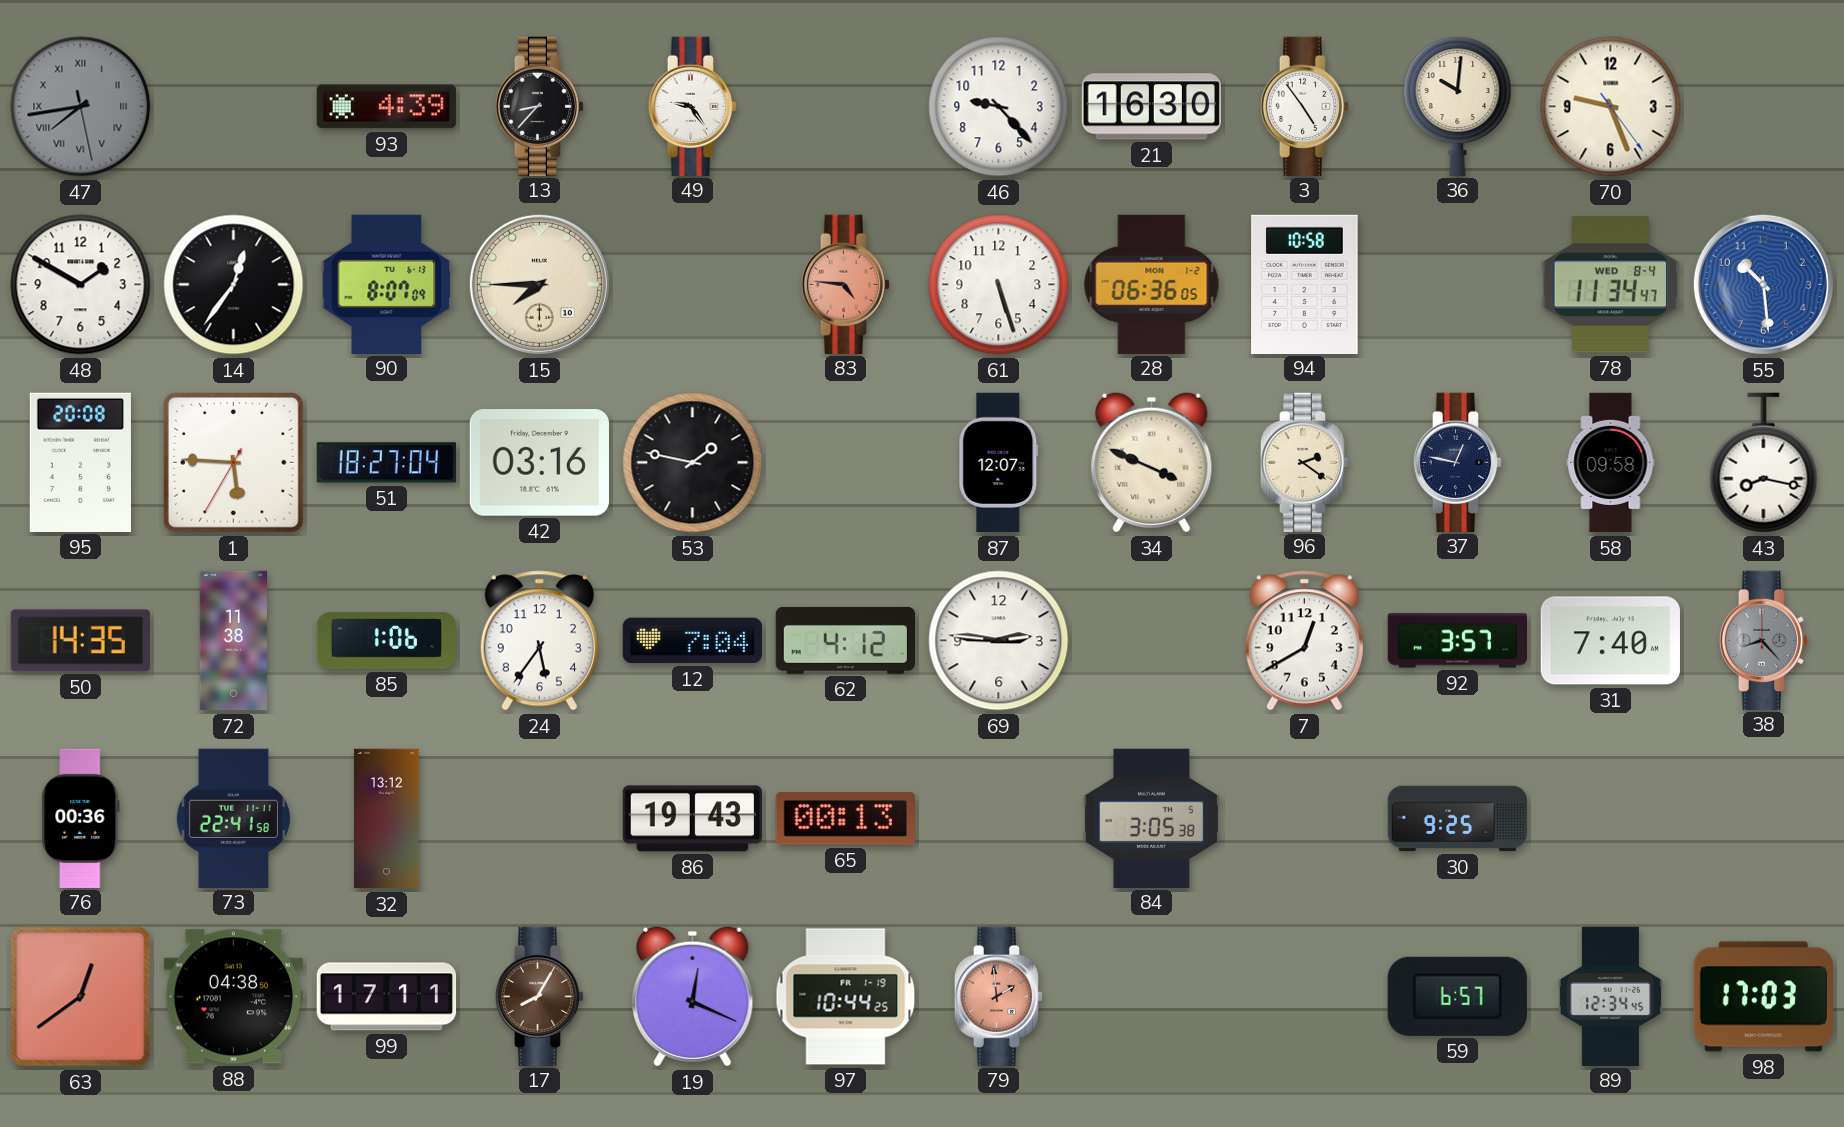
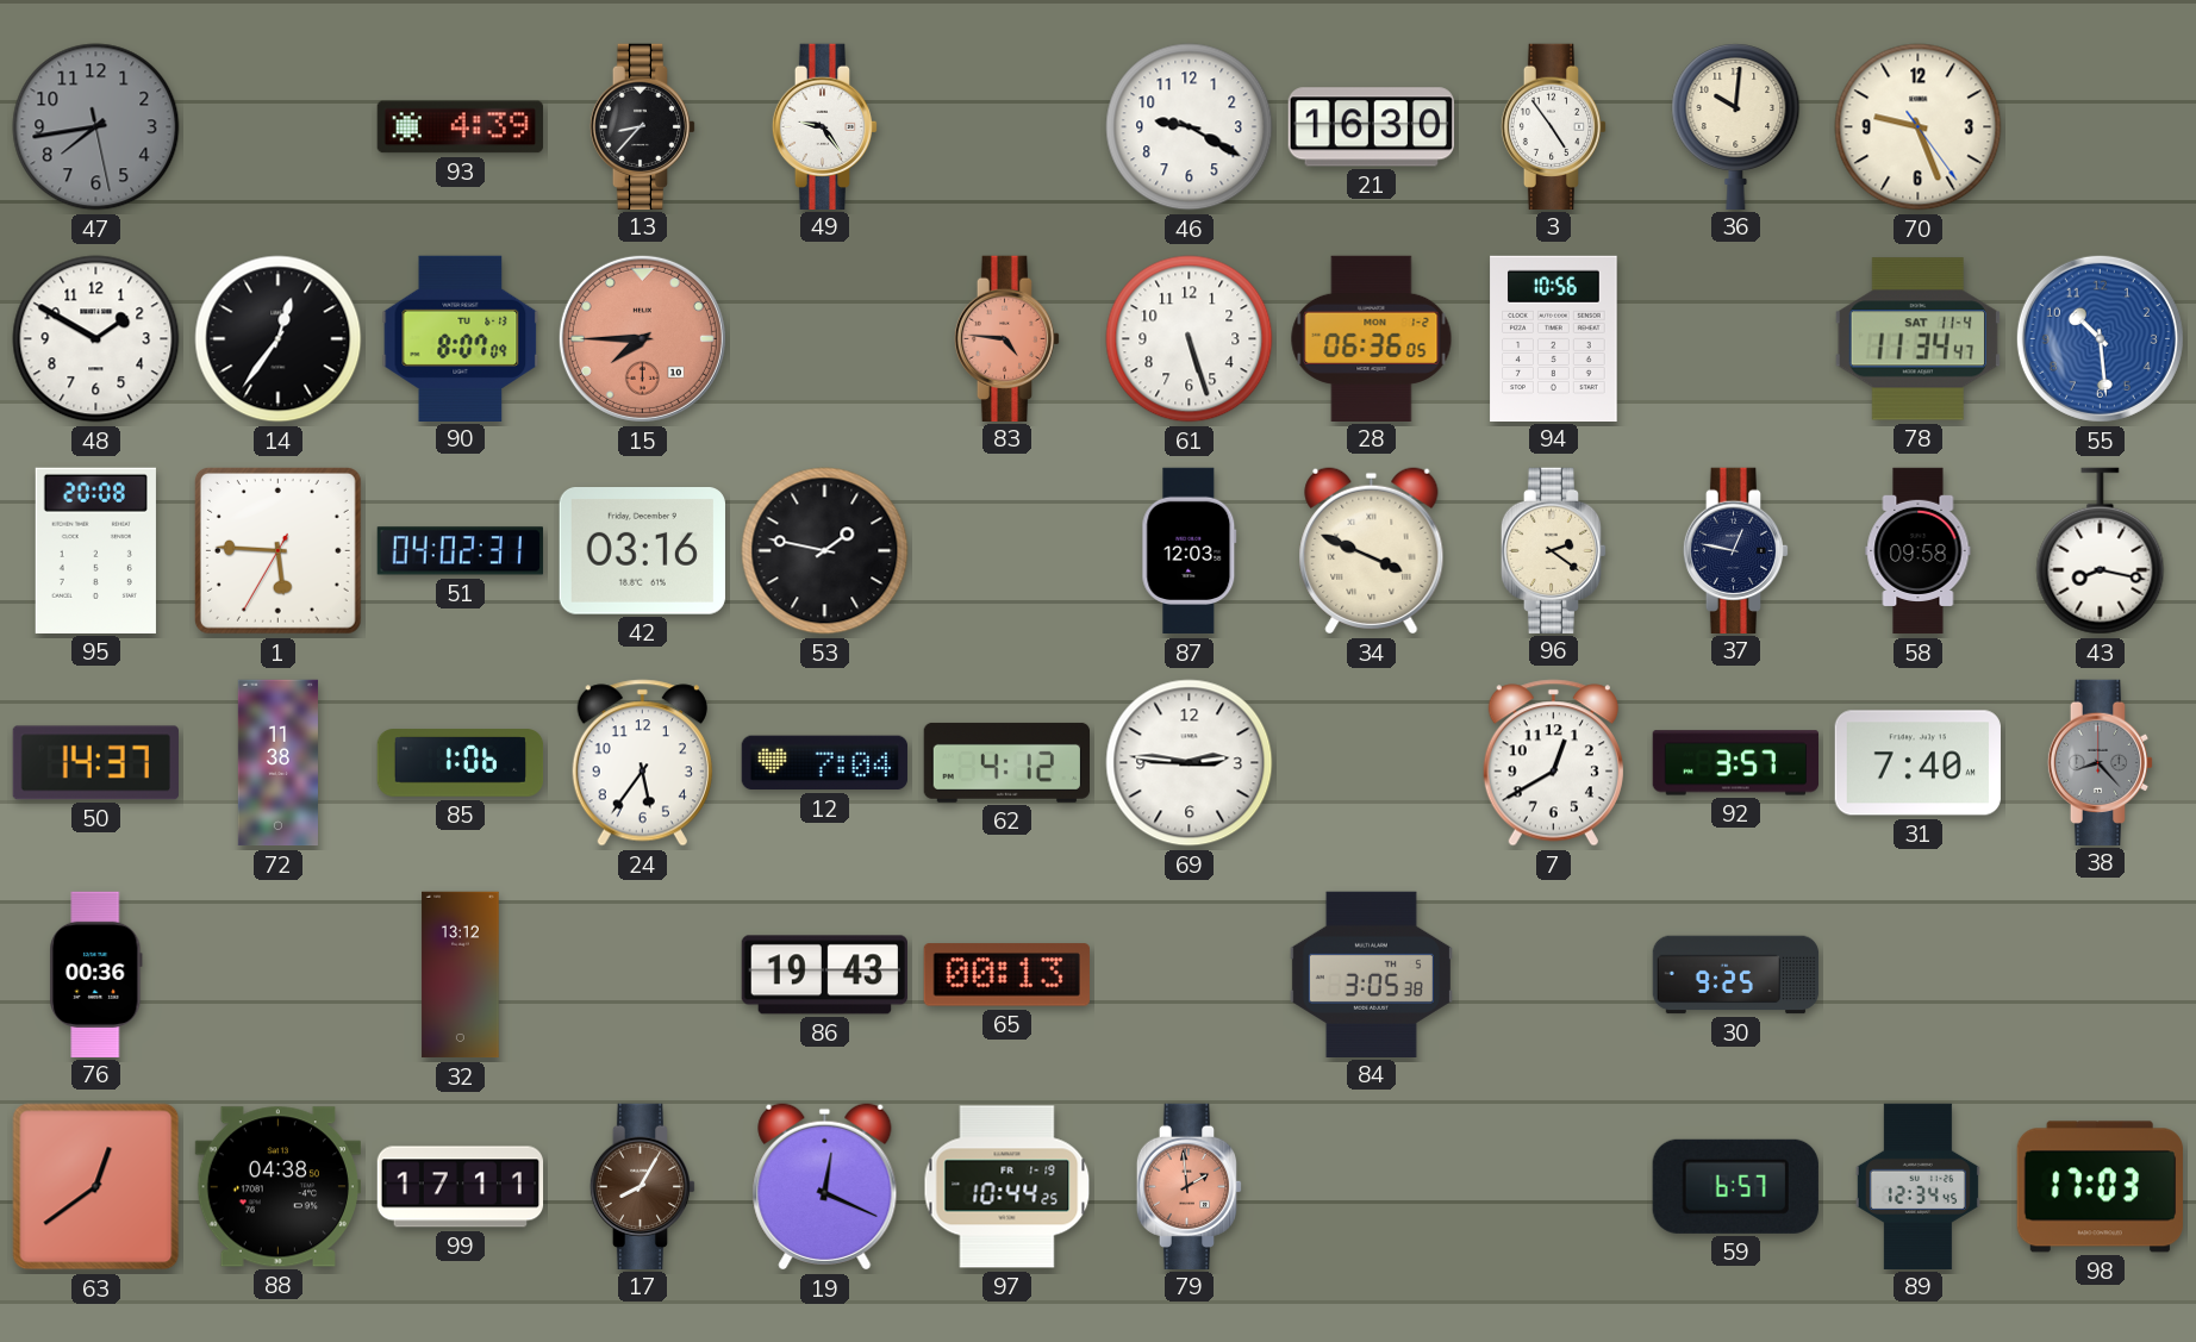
47 numerals: Roman -> Arabic
46: 9:23 -> 9:20
15 dial: cream -> salmon
94: 10:58 -> 10:56
78 date: WED 8-4 -> SAT 11-4
51: 18:27 -> 04:02
87: 12:07 -> 12:03
50: 14:35 -> 14:37
73: 22:41 -> none
